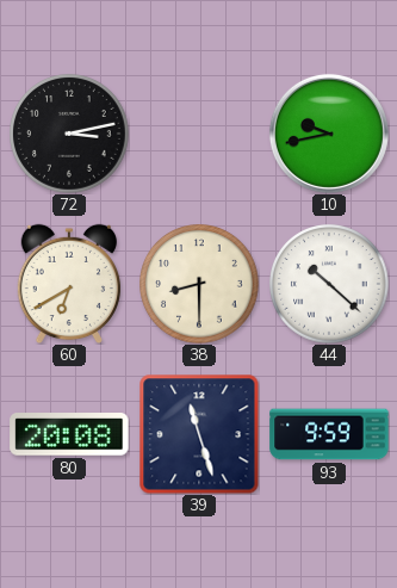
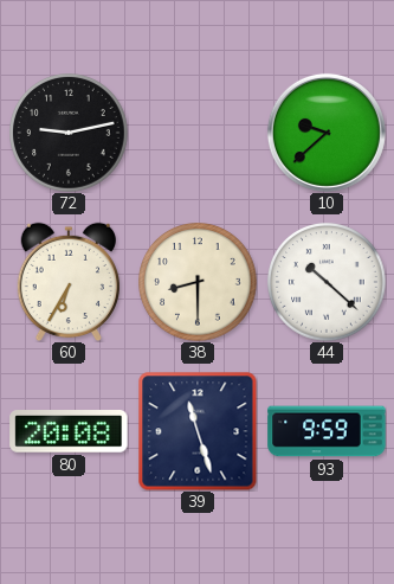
72: 3:13 -> 9:13
10: 9:43 -> 9:38
60: 6:40 -> 6:35
